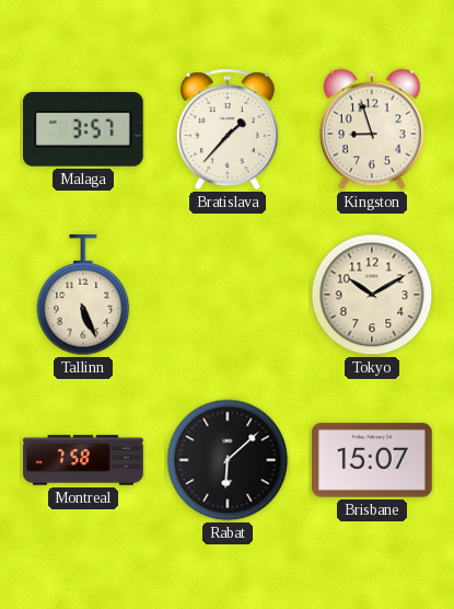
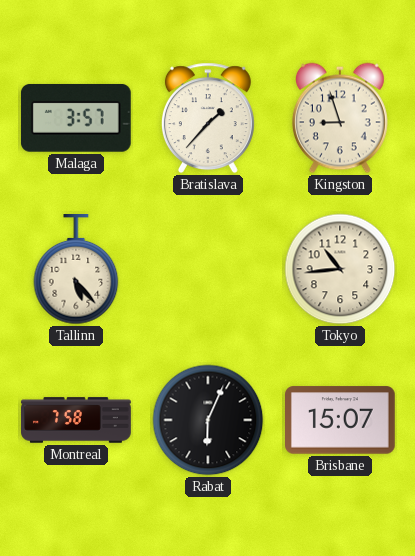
Tallinn: 5:26 -> 5:23
Tokyo: 10:10 -> 10:44
Rabat: 6:08 -> 6:04
